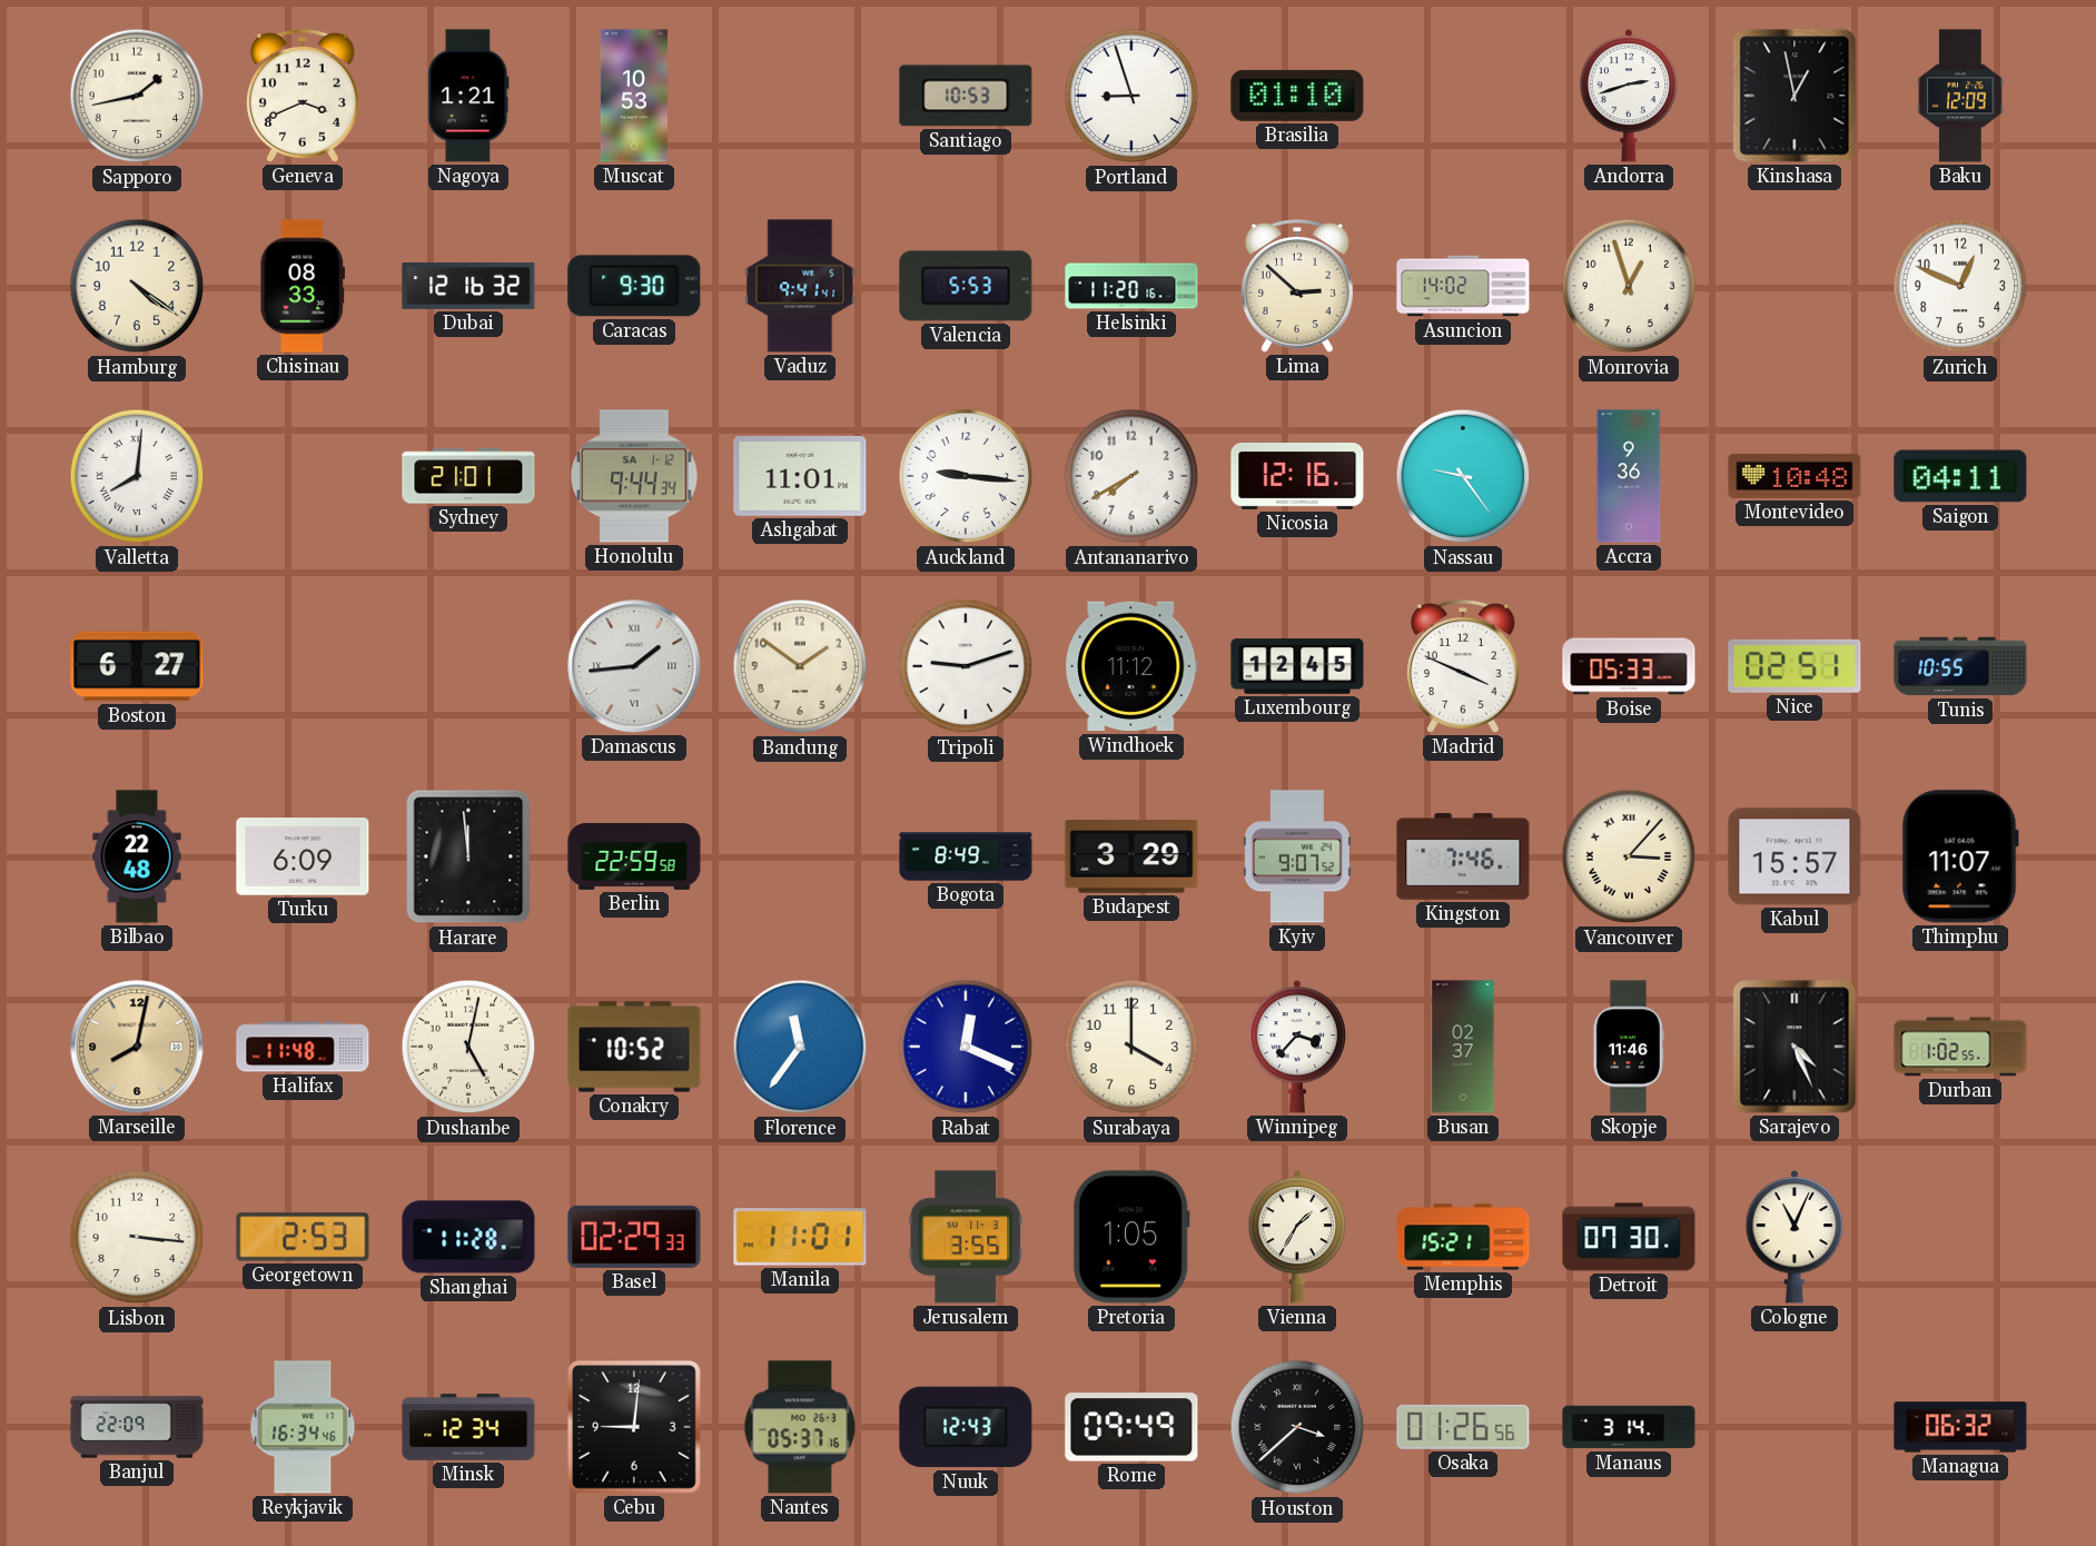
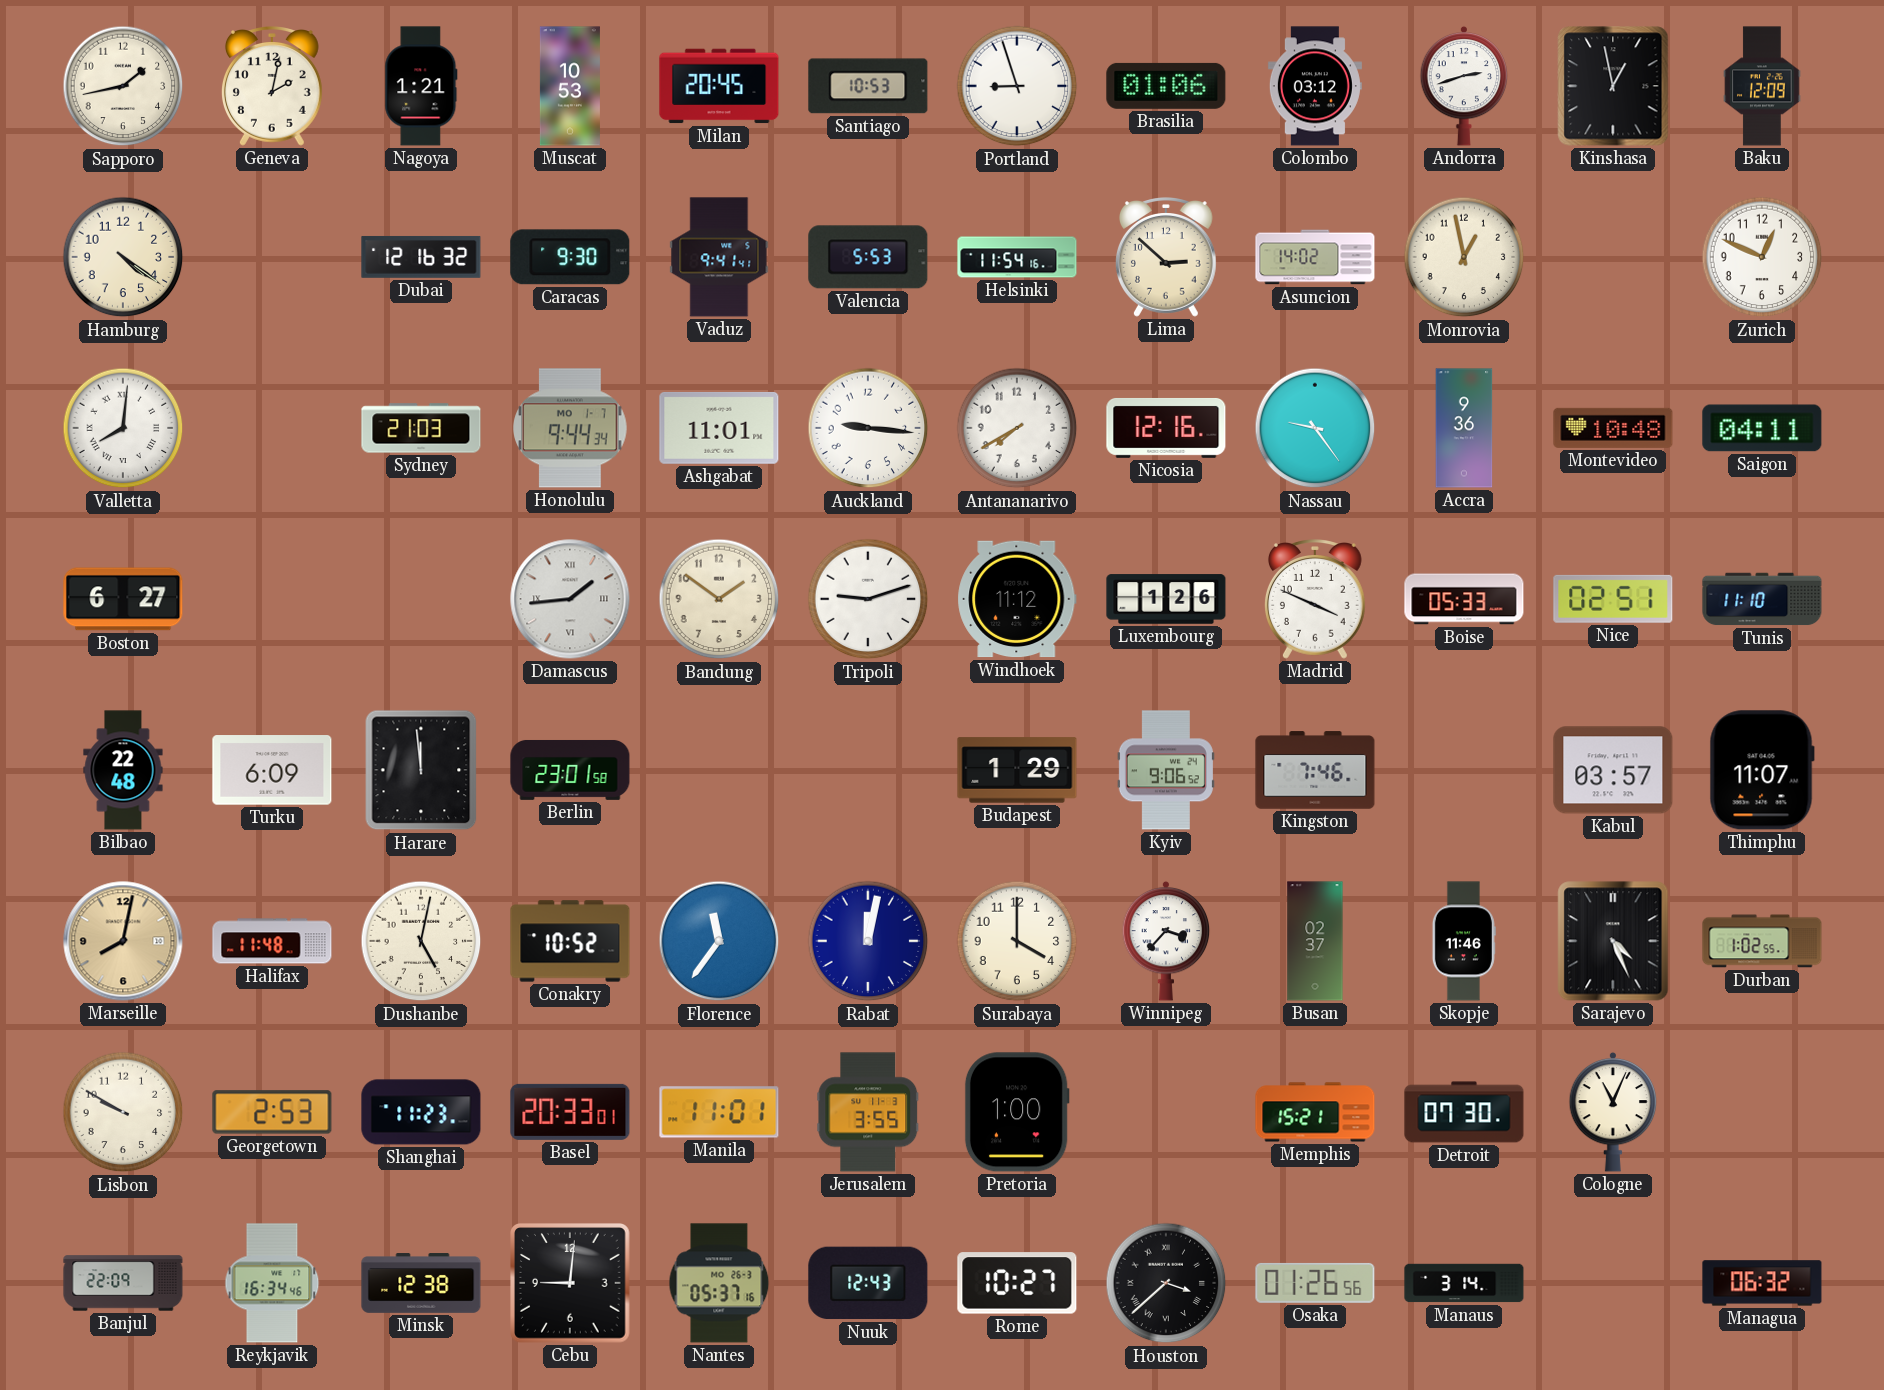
Geneva: 3:41 -> 2:02
Milan: none -> 20:45
Brasilia: 01:10 -> 01:06
Colombo: none -> 03:12
Chisinau: 08:33 -> none
Helsinki: 11:20 -> 11:54
Monrovia: 12:57 -> 12:58
Sydney: 21:01 -> 21:03
Honolulu date: SA 1-12 -> MO 1-7
Luxembourg: 12:45 -> 1:26
Tunis: 10:55 -> 11:10
Berlin: 22:59 -> 23:01
Bogota: 8:49 -> none
Budapest: 3:29 -> 1:29
Kyiv: 9:07 -> 9:06
Vancouver: 3:07 -> none
Kabul: 15:57 -> 03:57
Rabat: 12:19 -> 12:02
Lisbon: 3:16 -> 9:50
Shanghai: 11:28 -> 11:23
Basel: 02:29 -> 20:33
Pretoria: 1:05 -> 1:00
Vienna: 1:35 -> none
Minsk: 12:34 -> 12:38
Rome: 09:49 -> 10:27
